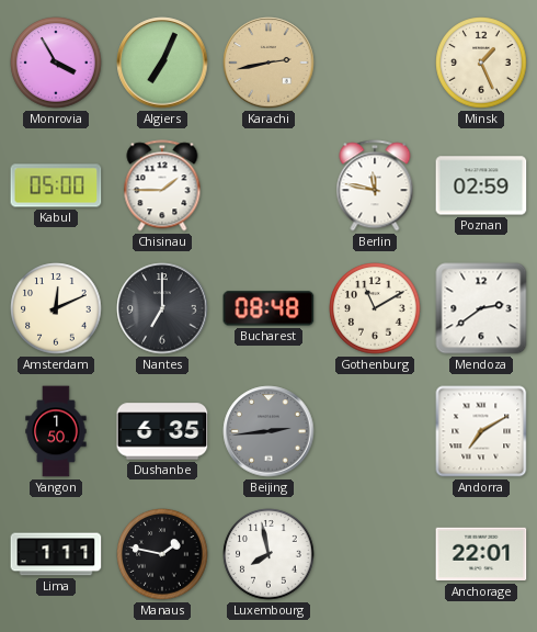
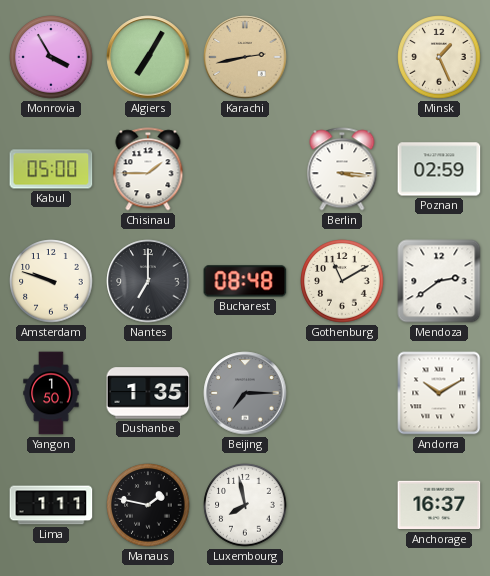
Algiers: 7:04 -> 7:05
Berlin: 11:47 -> 3:16
Amsterdam: 12:11 -> 9:48
Dushanbe: 6:35 -> 1:35
Beijing: 2:44 -> 7:15
Andorra: 7:10 -> 10:10
Anchorage: 22:01 -> 16:37
